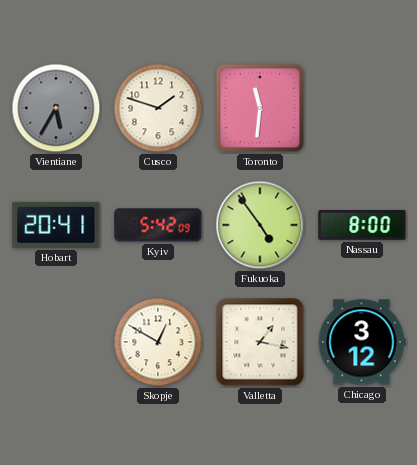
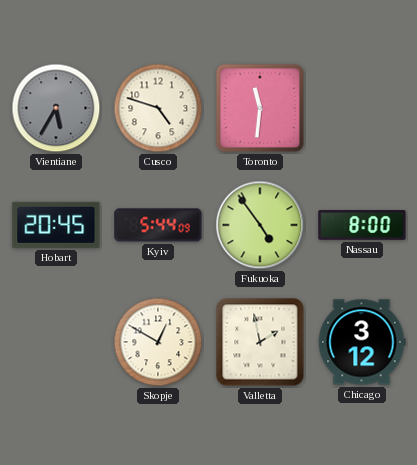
Cusco: 1:48 -> 4:48
Hobart: 20:41 -> 20:45
Kyiv: 5:42 -> 5:44
Valletta: 1:17 -> 1:58
